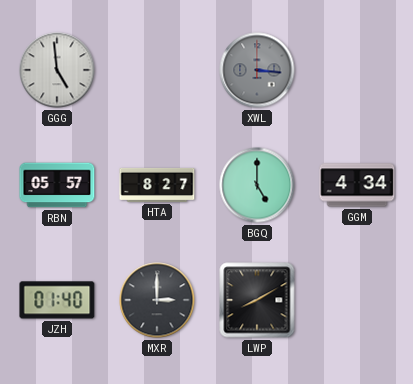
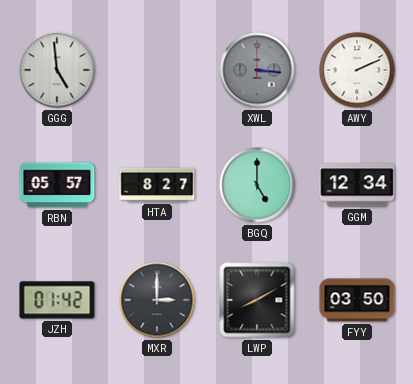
AWY: none -> 2:11
GGM: 4:34 -> 12:34
JZH: 01:40 -> 01:42
FYY: none -> 03:50
